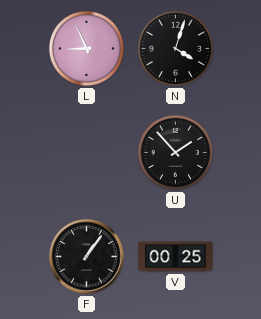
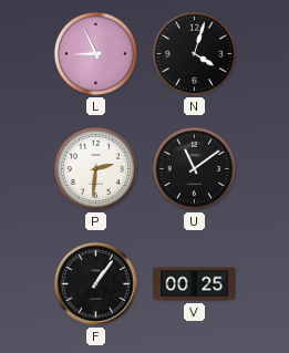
P: none -> 2:31
U: 1:53 -> 11:09
